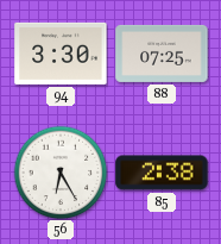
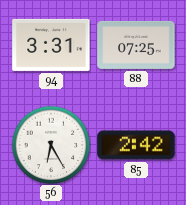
94: 3:30 -> 3:31
85: 2:38 -> 2:42
